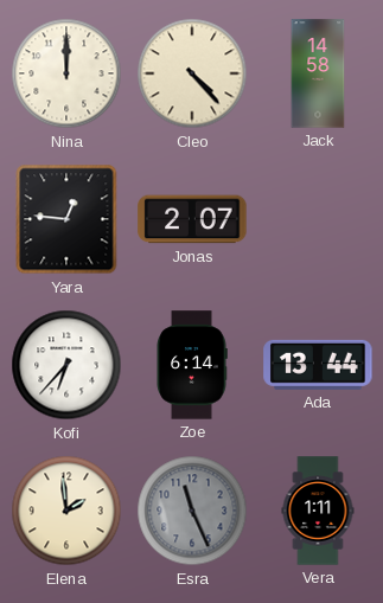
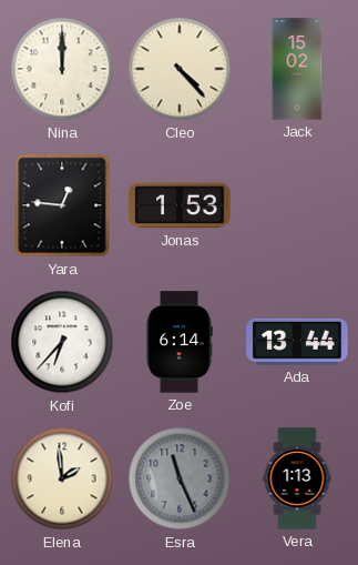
Jack: 14:58 -> 15:02
Jonas: 2:07 -> 1:53
Vera: 1:11 -> 1:13
